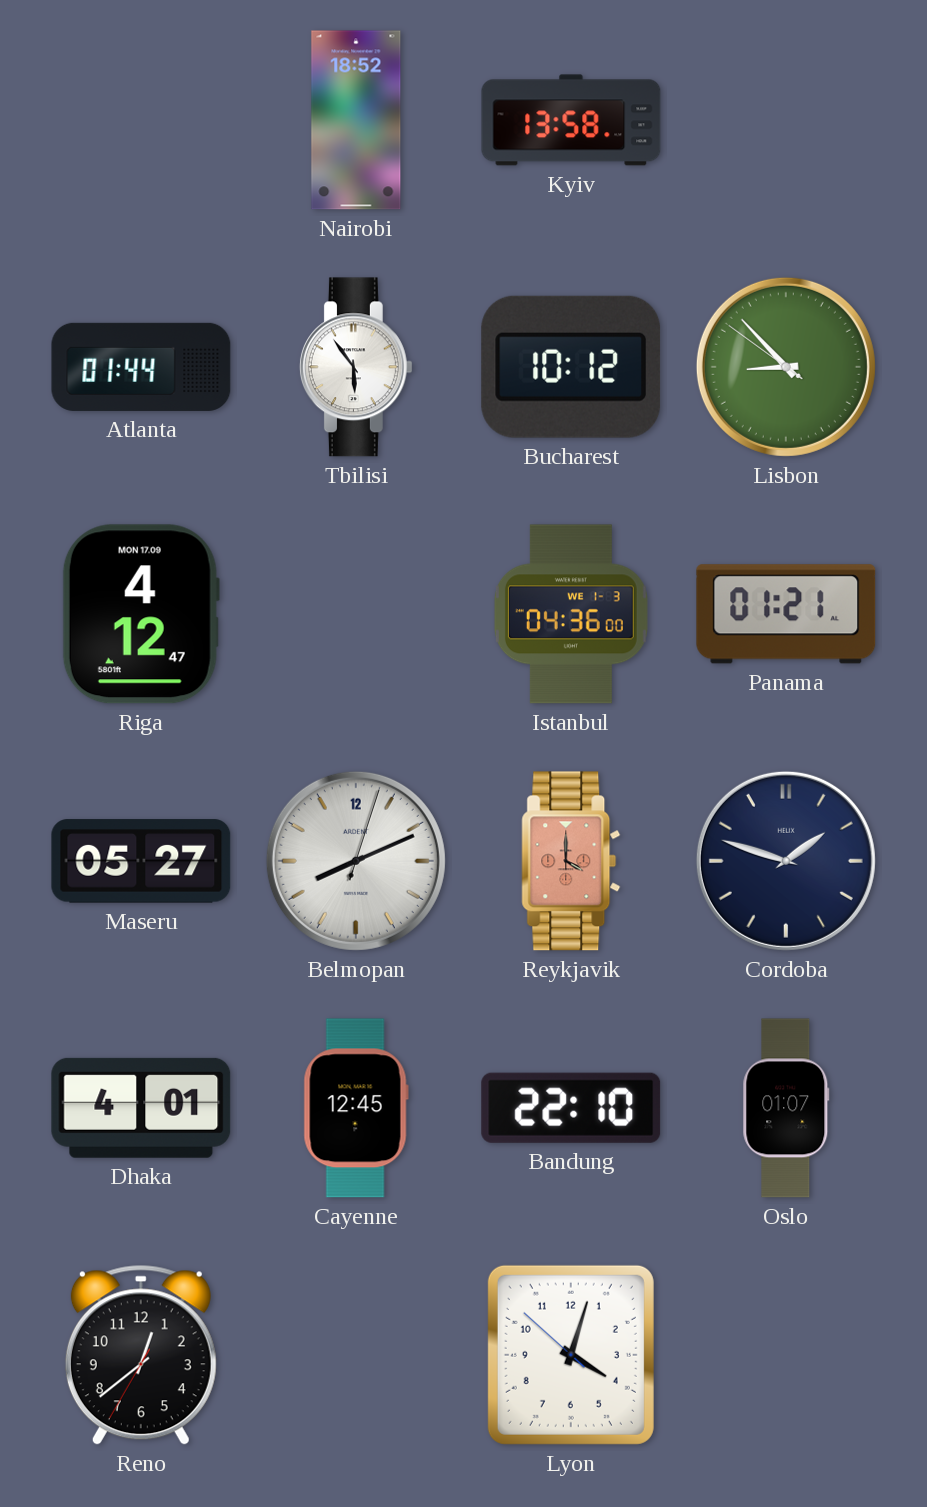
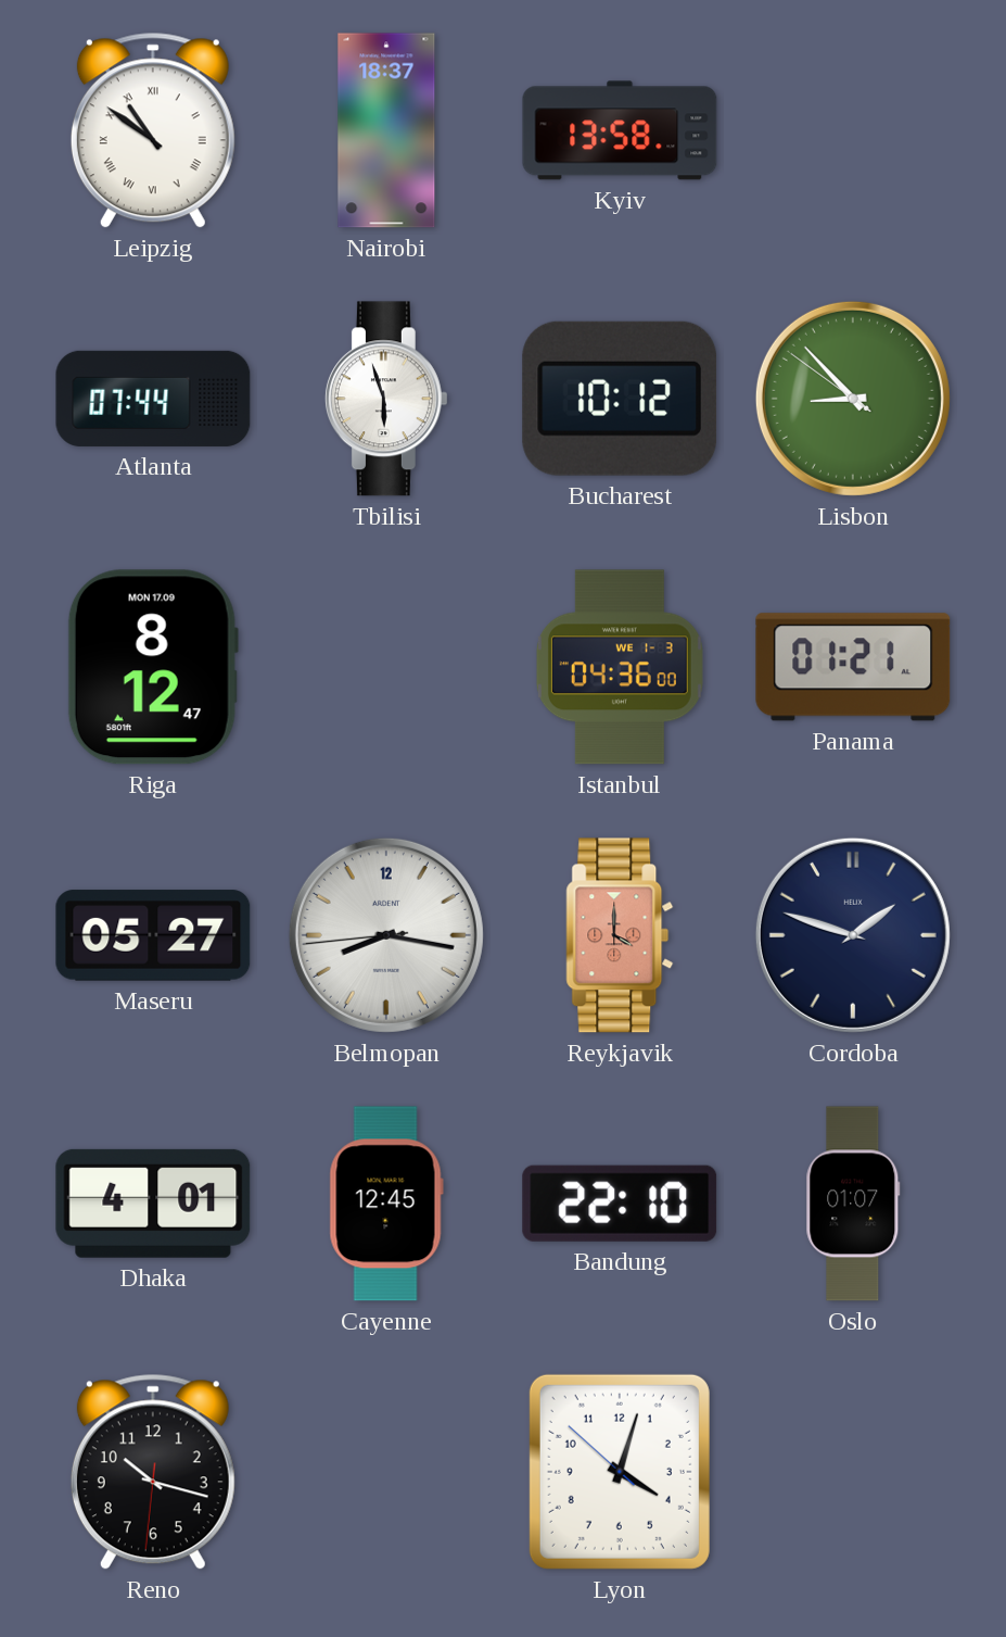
Leipzig: none -> 10:51
Nairobi: 18:52 -> 18:37
Atlanta: 01:44 -> 07:44
Tbilisi: 5:54 -> 5:57
Riga: 4:12 -> 8:12
Belmopan: 8:11 -> 8:16
Reno: 12:38 -> 10:17
